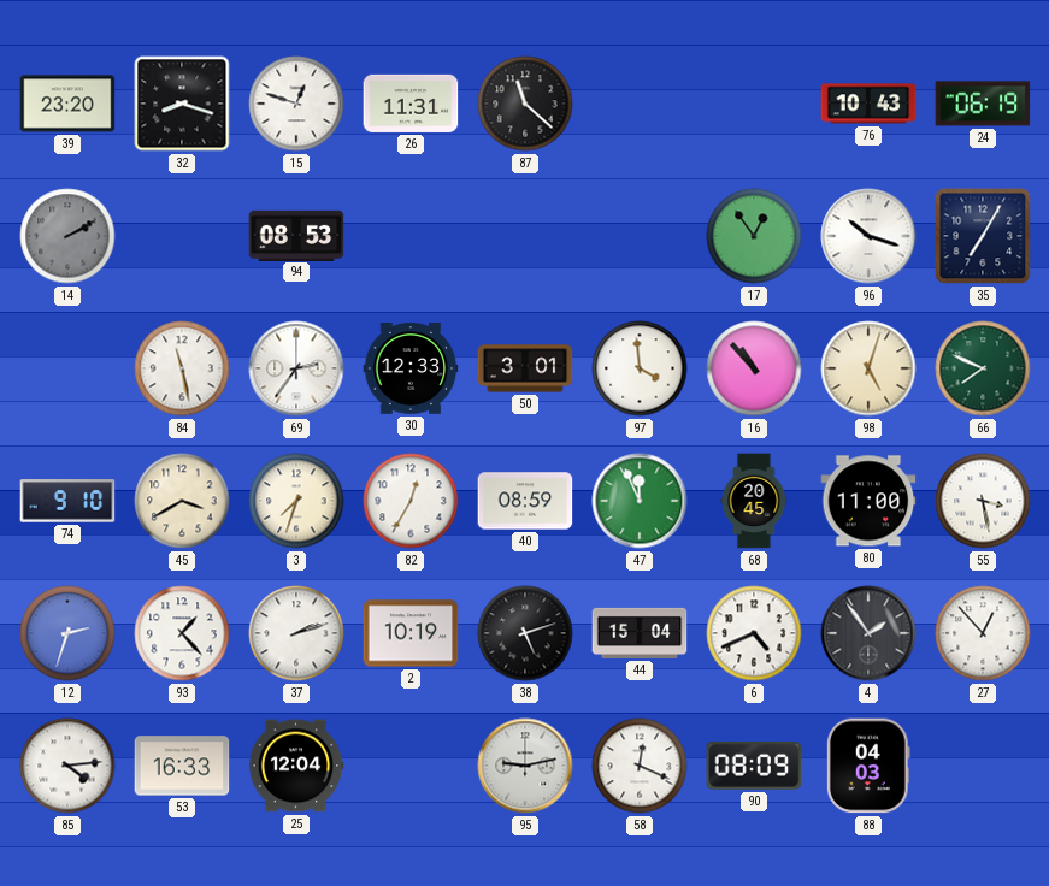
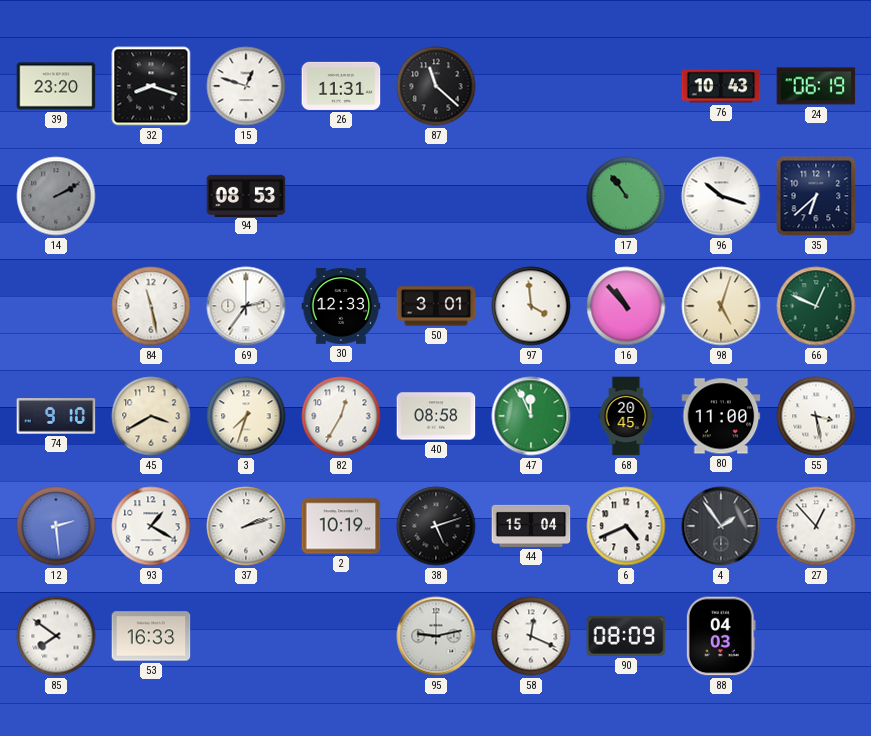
17: 12:54 -> 10:54
35: 7:05 -> 6:38
66: 7:49 -> 12:49
40: 08:59 -> 08:58
12: 2:33 -> 2:29
93: 1:23 -> 1:20
85: 4:14 -> 7:51
25: 12:04 -> none
